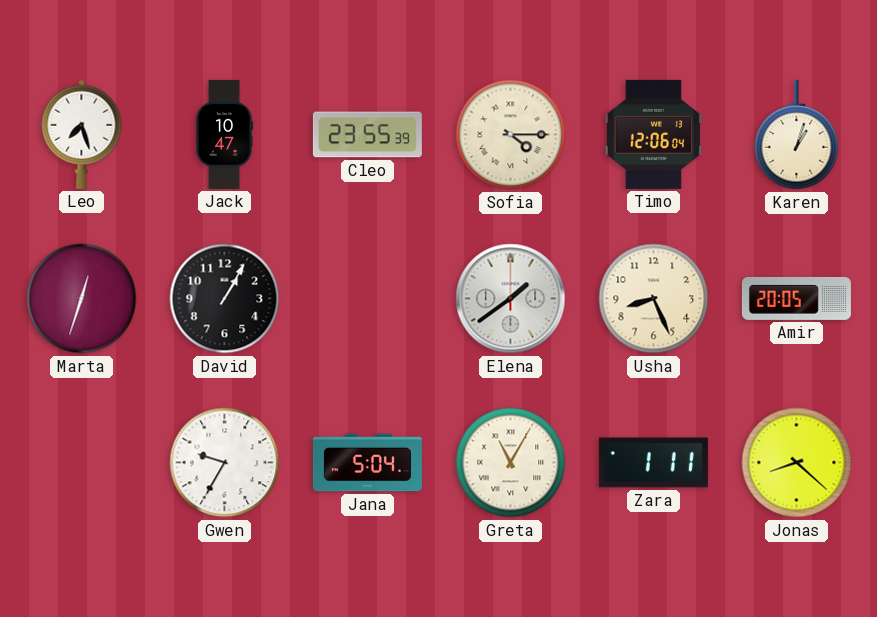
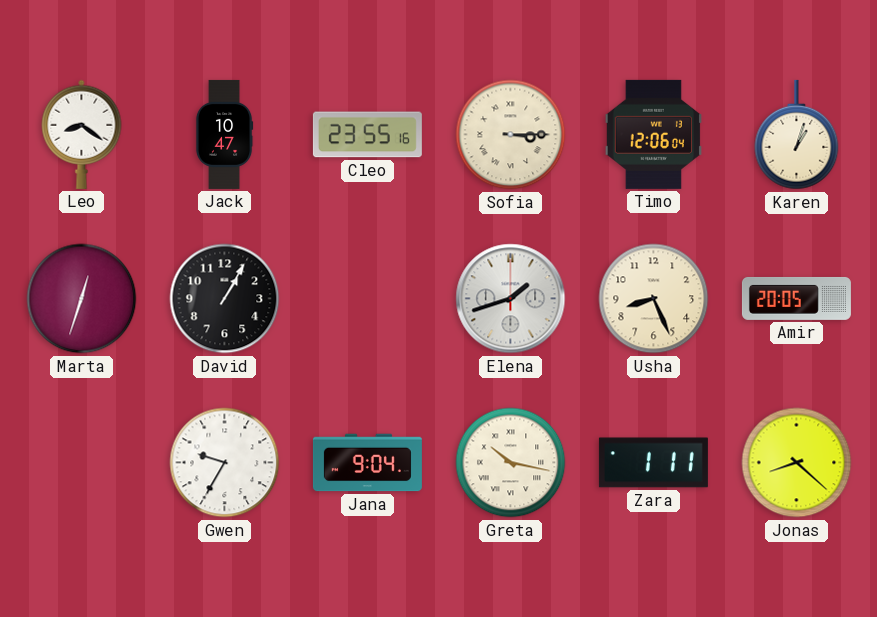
Leo: 7:27 -> 8:21
Cleo: 23:55:39 -> 23:55:16
Sofia: 4:15 -> 3:15
Elena: 1:39 -> 1:42
Jana: 5:04 -> 9:04
Greta: 11:05 -> 10:17
